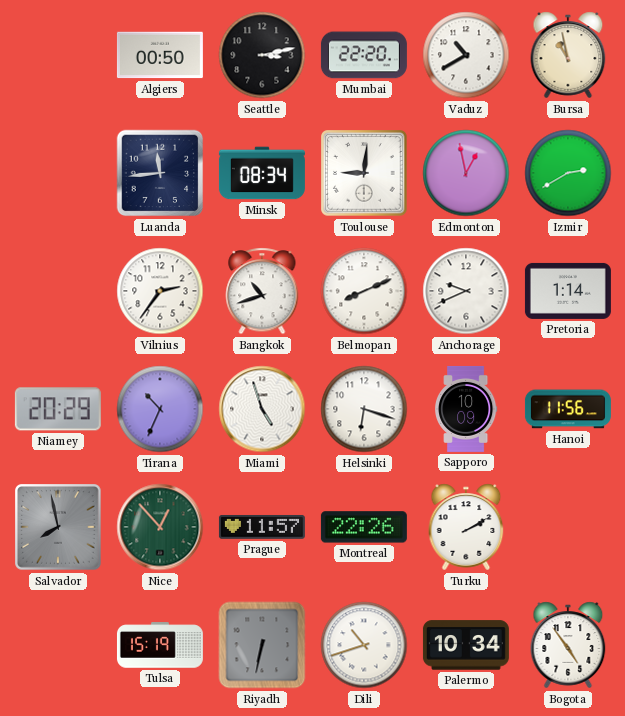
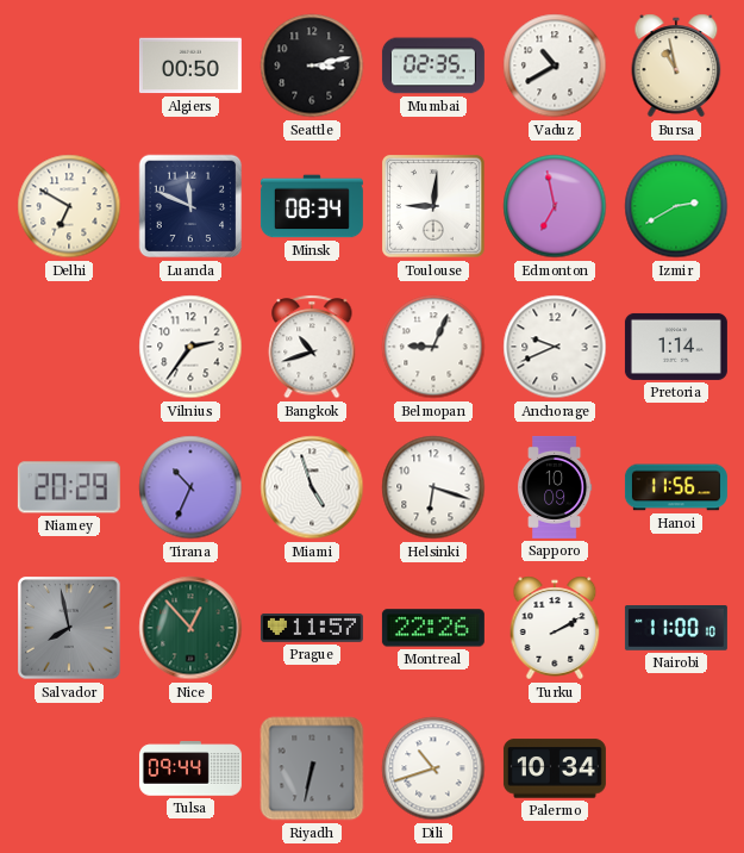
Mumbai: 22:20 -> 02:35
Delhi: none -> 6:50
Luanda: 11:44 -> 11:49
Edmonton: 12:58 -> 6:58
Belmopan: 8:11 -> 9:04
Nairobi: none -> 11:00
Tulsa: 15:19 -> 09:44
Bogota: 4:54 -> none
